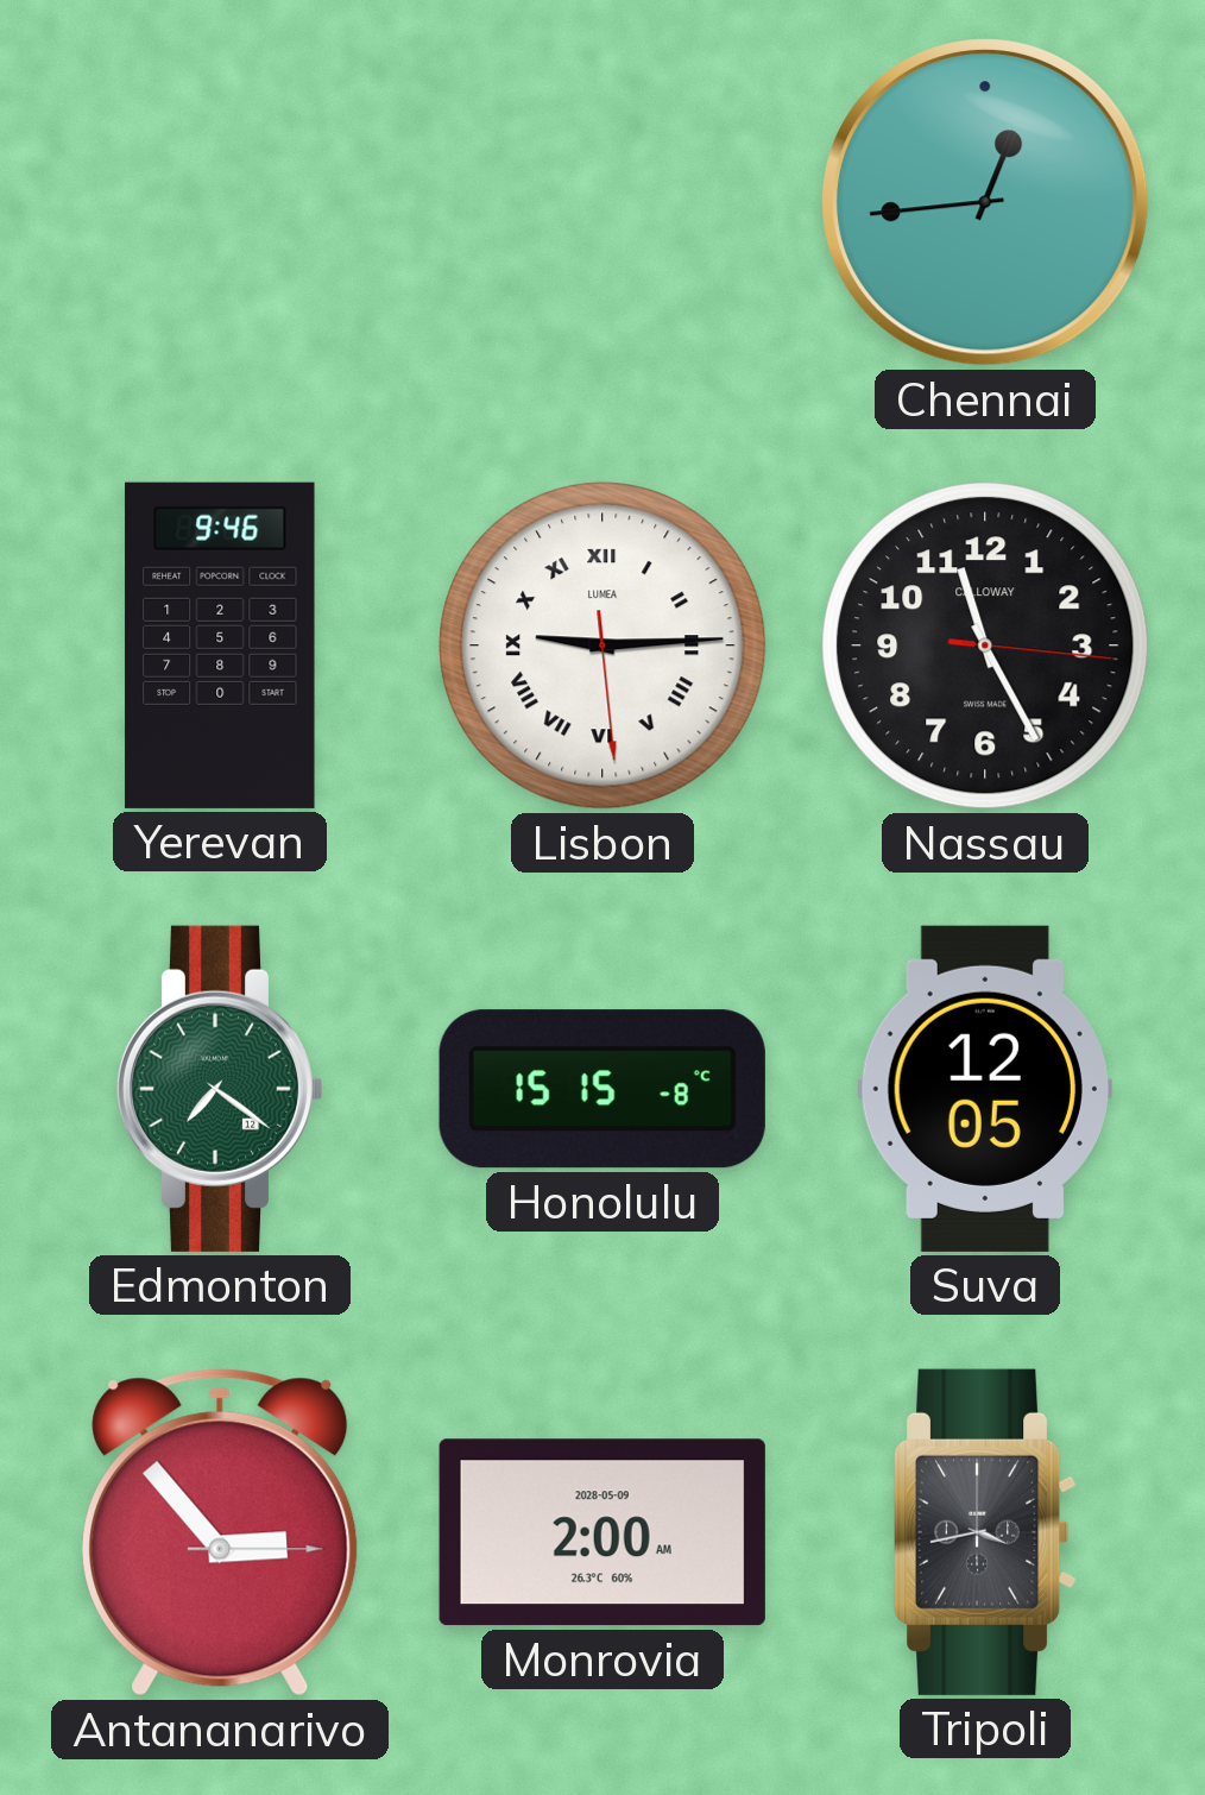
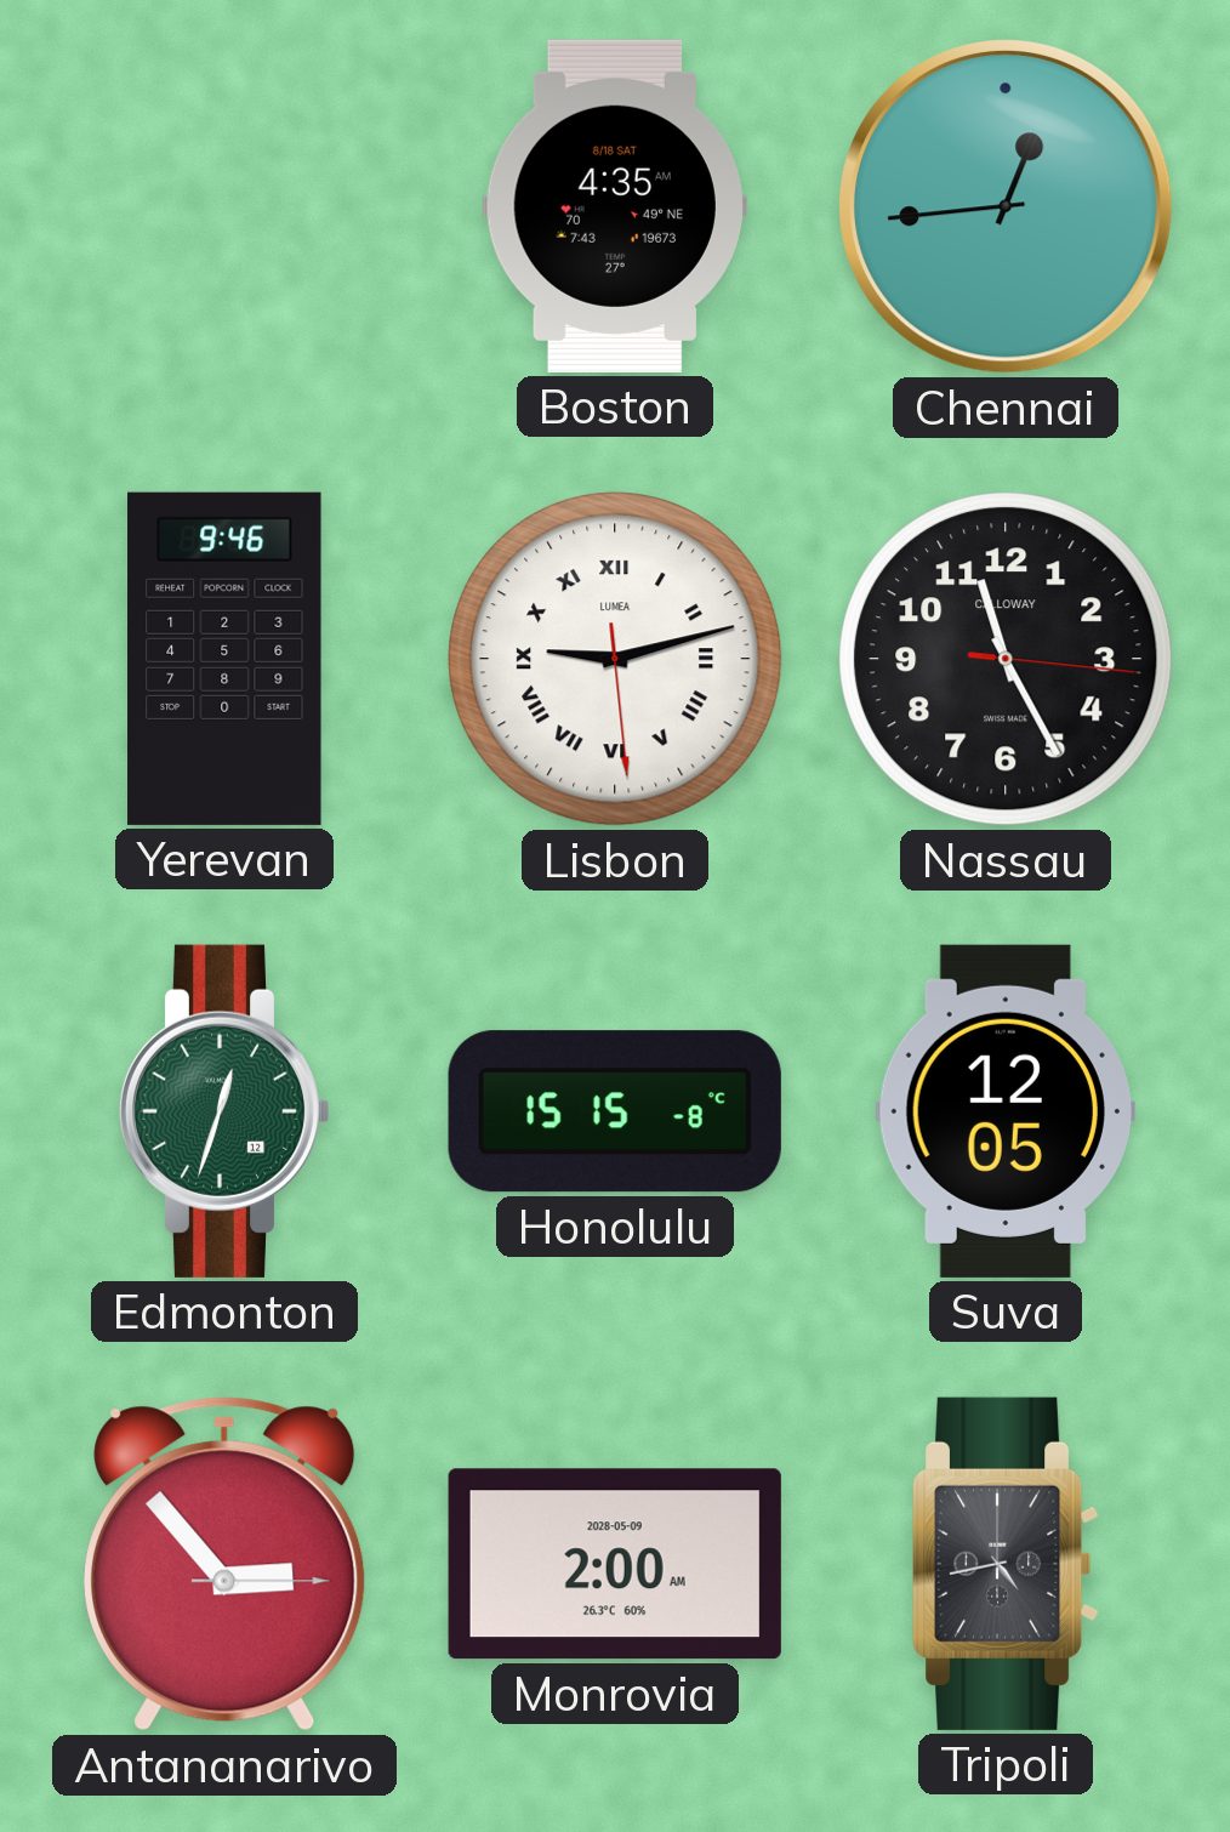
Boston: none -> 4:35
Lisbon: 9:14 -> 9:12
Edmonton: 7:21 -> 12:33
Tripoli: 3:43 -> 4:43
